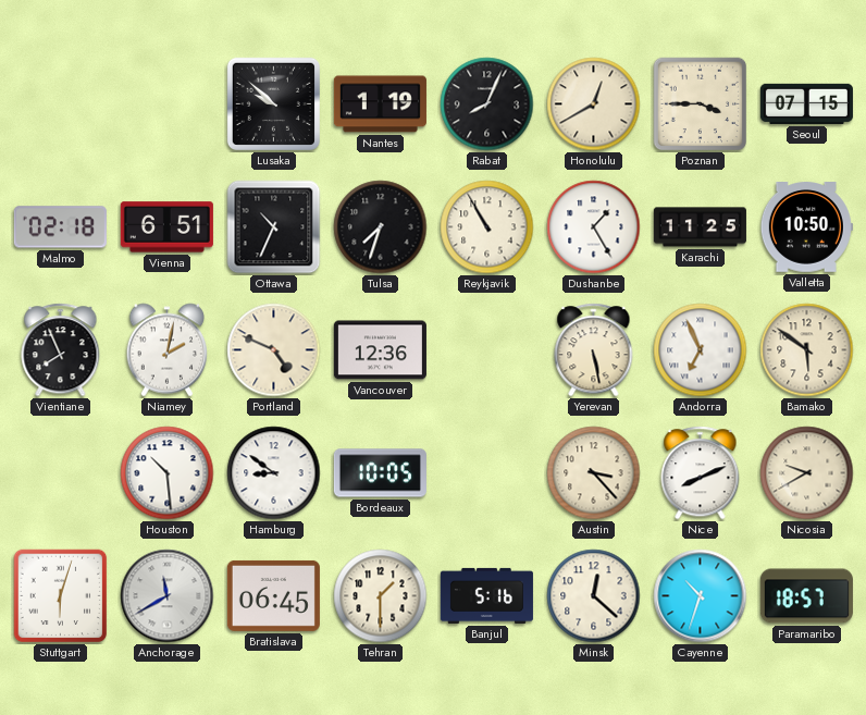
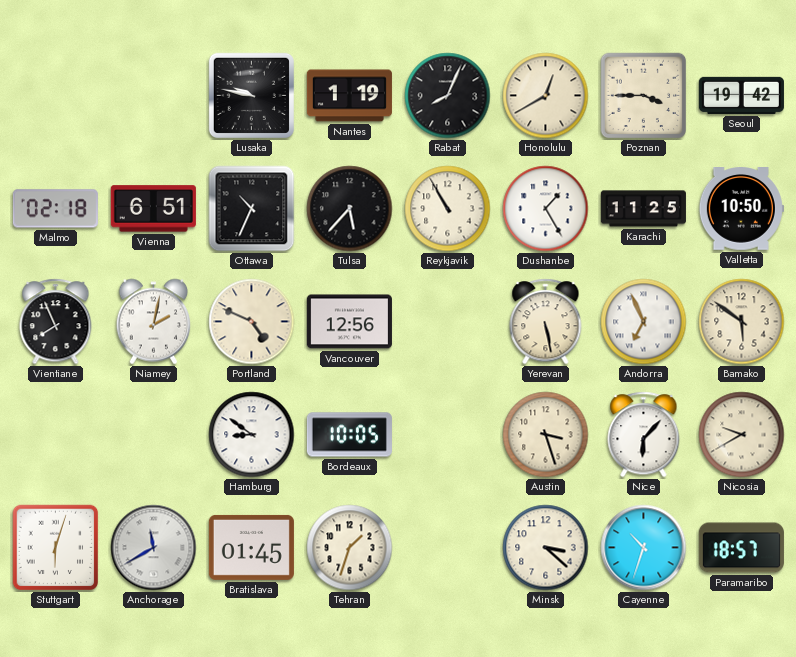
Lusaka: 9:52 -> 9:47
Seoul: 07:15 -> 19:42
Tulsa: 7:33 -> 5:37
Vancouver: 12:36 -> 12:56
Houston: 10:29 -> none
Austin: 3:23 -> 3:27
Nice: 8:11 -> 6:07
Bratislava: 06:45 -> 01:45
Tehran: 1:30 -> 1:33
Banjul: 5:16 -> none
Minsk: 12:22 -> 3:22
